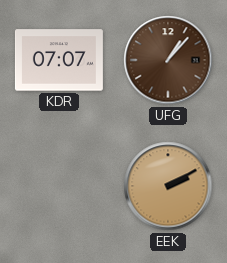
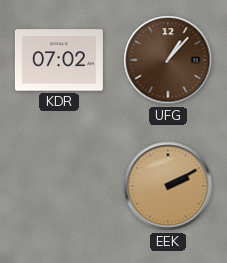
KDR: 07:07 -> 07:02
